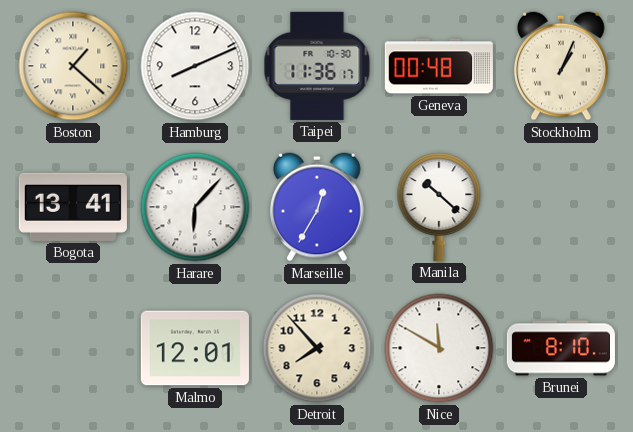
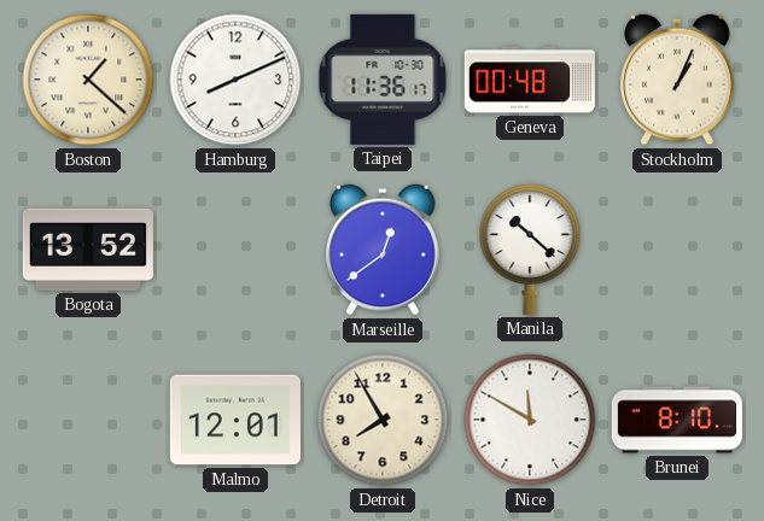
Bogota: 13:41 -> 13:52
Harare: 6:07 -> none
Marseille: 12:35 -> 12:39
Detroit: 7:53 -> 7:55
